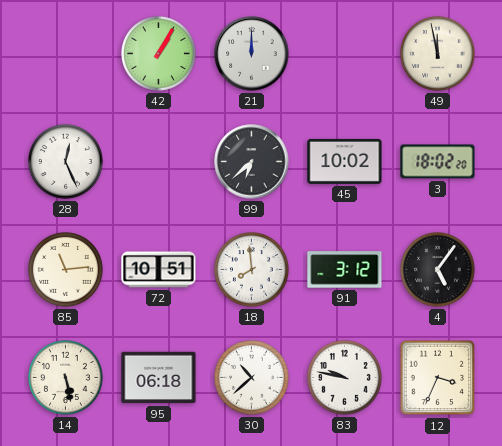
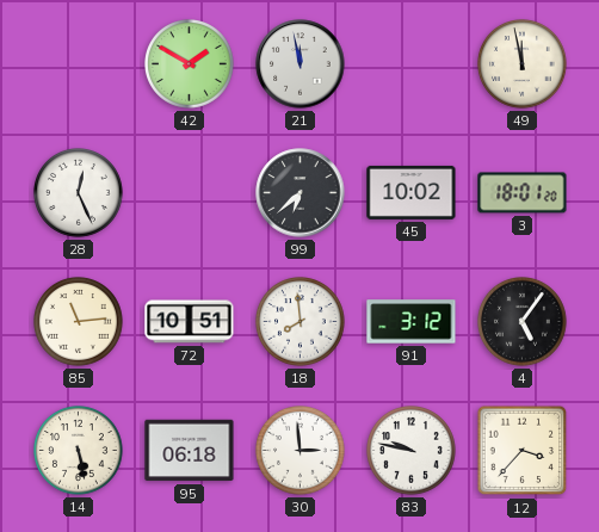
42: 1:05 -> 1:50
21: 12:00 -> 11:58
3: 18:02 -> 18:01
30: 10:38 -> 2:59
12: 3:34 -> 3:37
